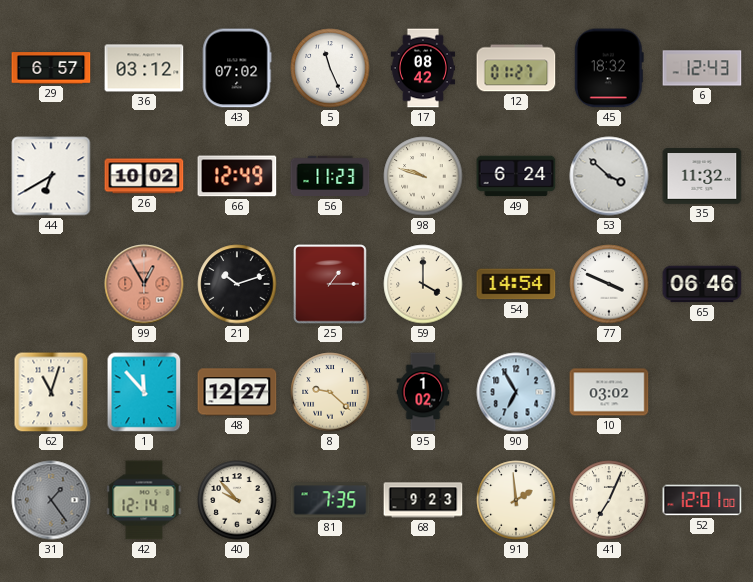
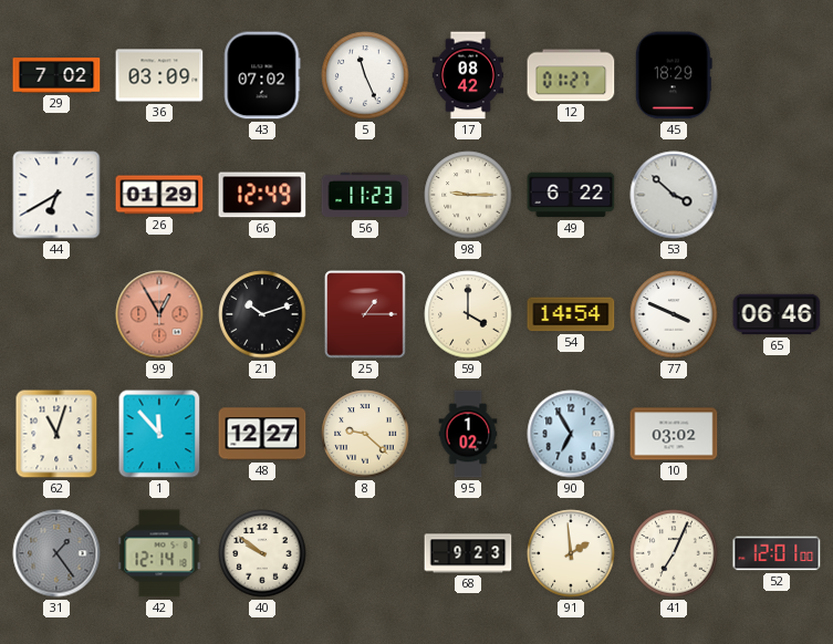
29: 6:57 -> 7:02
36: 03:12 -> 03:09
45: 18:32 -> 18:29
6: 12:43 -> none
26: 10:02 -> 01:29
98: 9:48 -> 9:15
49: 6:24 -> 6:22
35: 11:32 -> none
40: 9:53 -> 9:51
81: 7:35 -> none
